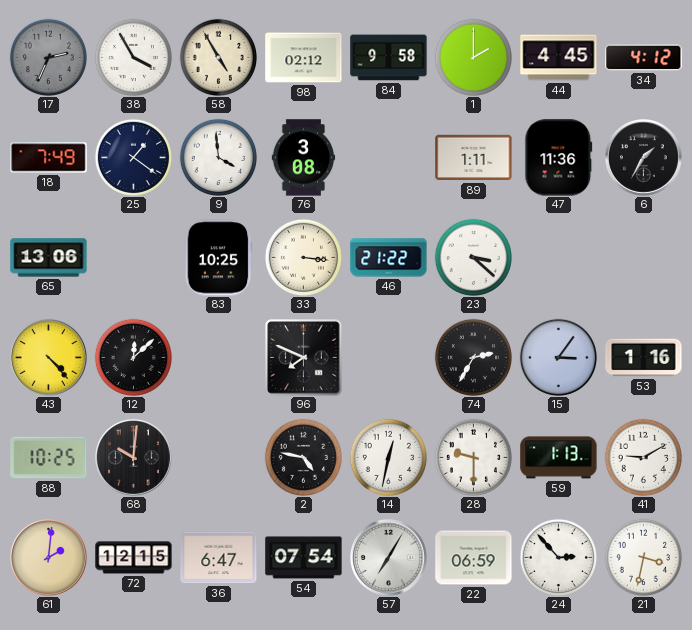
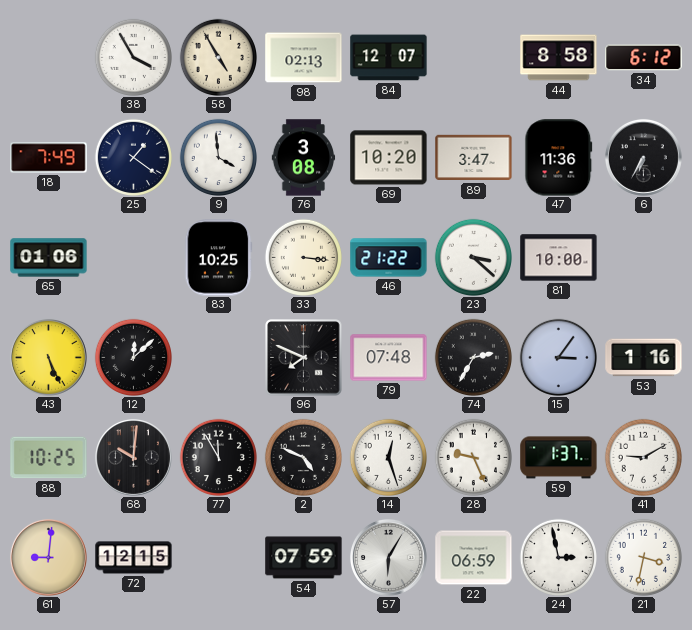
17: 2:34 -> none
98: 02:12 -> 02:13
84: 9:58 -> 12:07
1: 2:00 -> none
44: 4:45 -> 8:58
34: 4:12 -> 6:12
69: none -> 10:20
89: 1:11 -> 3:47
6: 1:35 -> 6:35
65: 13:06 -> 01:06
81: none -> 10:00
43: 4:23 -> 5:26
79: none -> 07:48
77: none -> 11:55
2: 4:47 -> 4:49
14: 12:32 -> 12:27
28: 9:30 -> 9:26
59: 1:13 -> 1:37
61: 2:01 -> 9:01
36: 6:47 -> none
54: 07:54 -> 07:59
57: 7:05 -> 6:05
24: 2:53 -> 2:58
